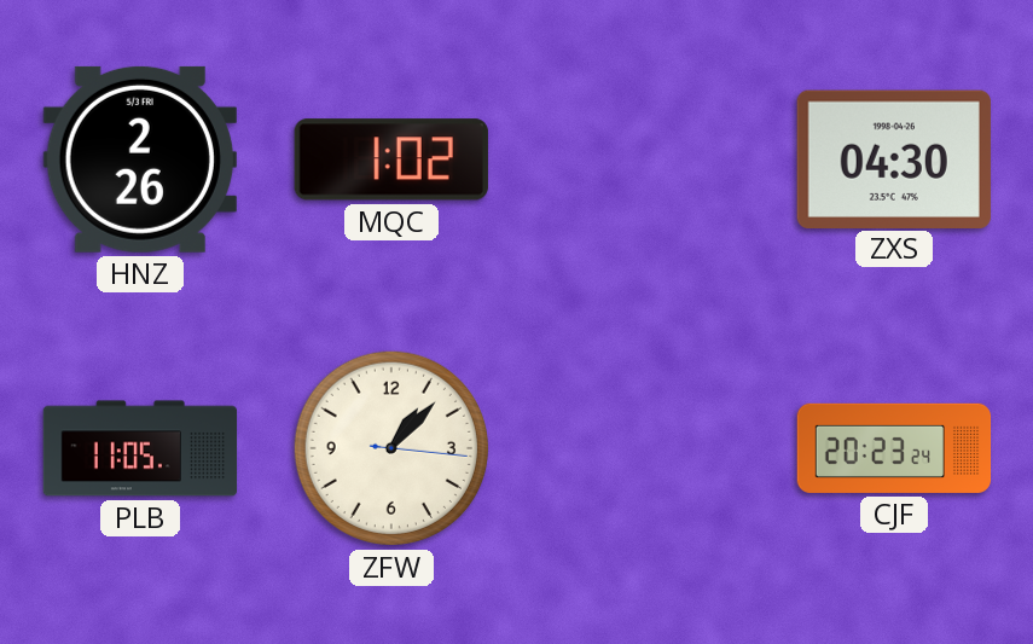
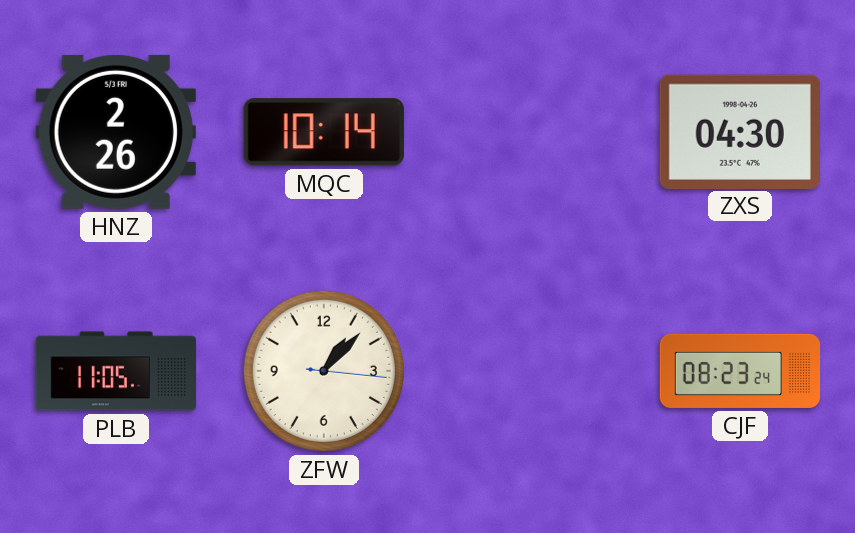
MQC: 1:02 -> 10:14
CJF: 20:23 -> 08:23
